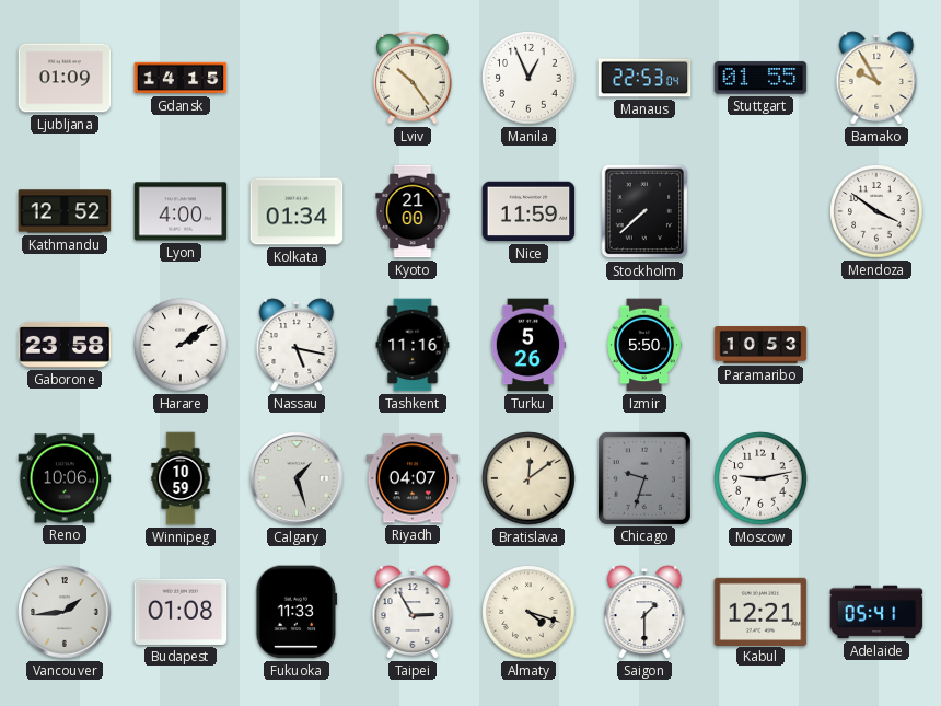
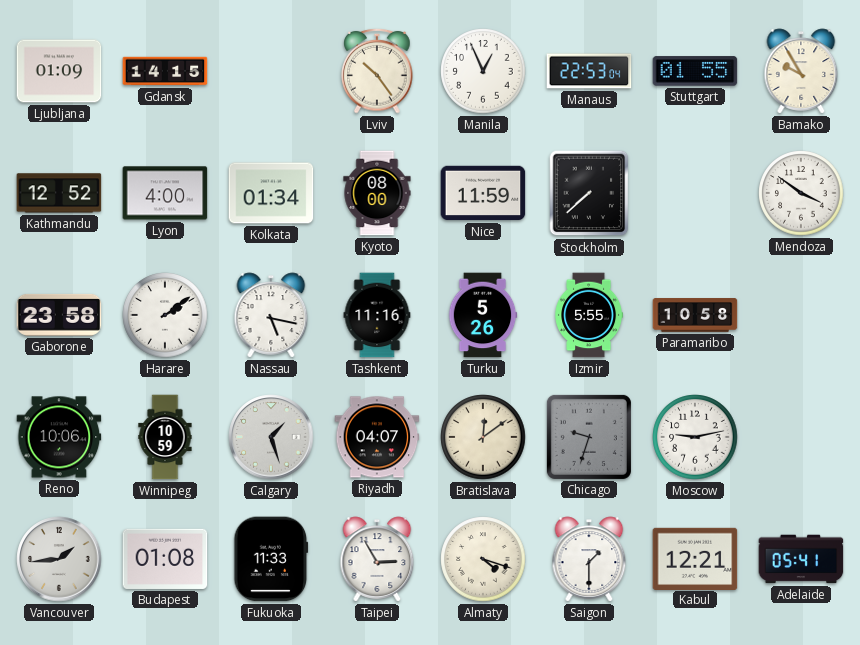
Kyoto: 21:00 -> 08:00
Izmir: 5:50 -> 5:55
Paramaribo: 10:53 -> 10:58
